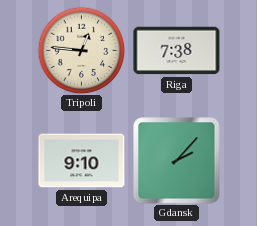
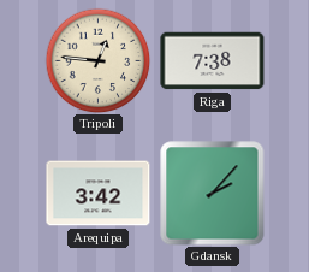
Arequipa: 9:10 -> 3:42
